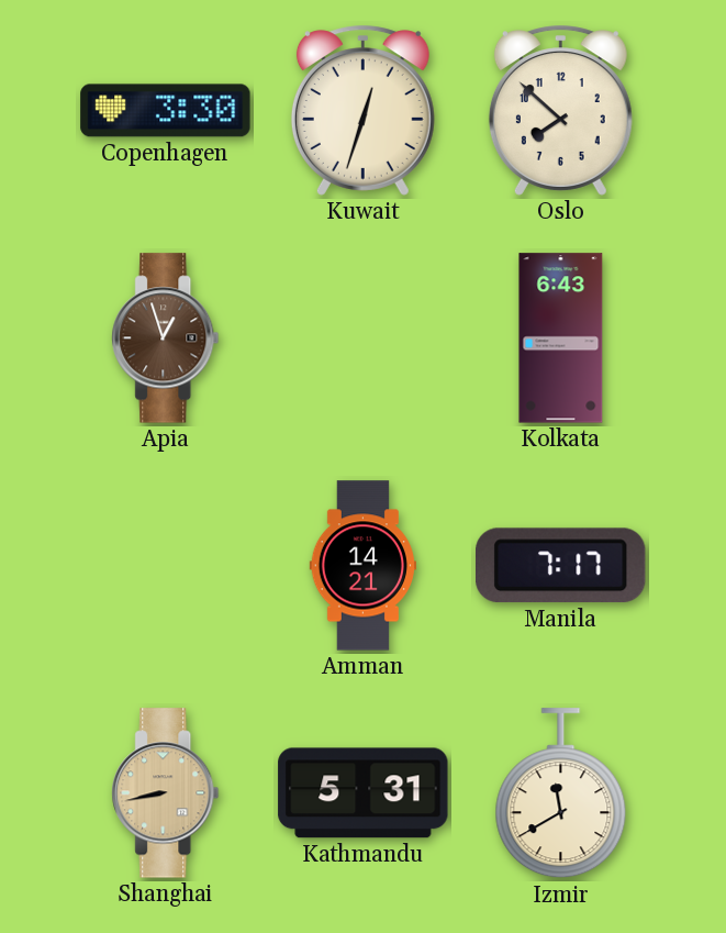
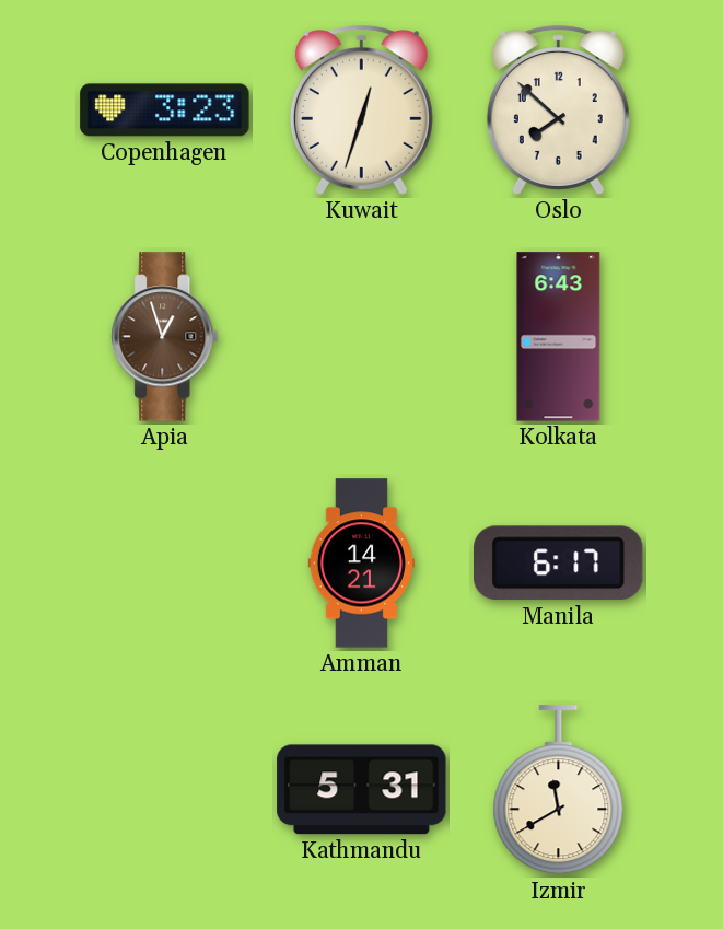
Copenhagen: 3:30 -> 3:23
Manila: 7:17 -> 6:17
Shanghai: 8:43 -> none
